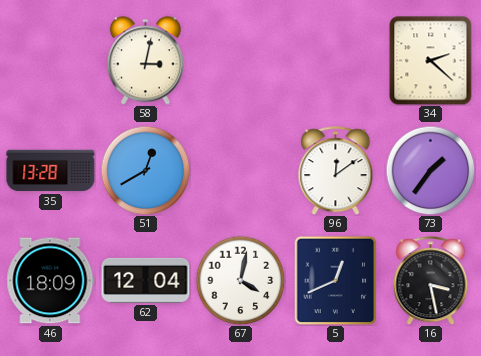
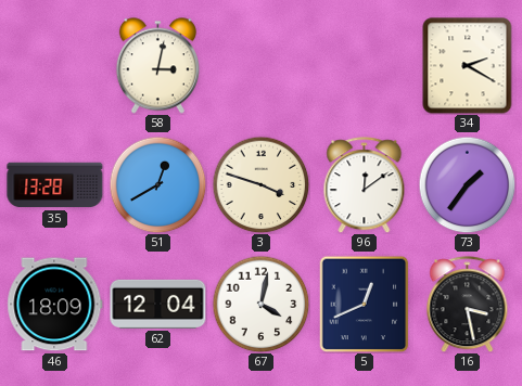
34: 2:22 -> 2:20
3: none -> 3:48
